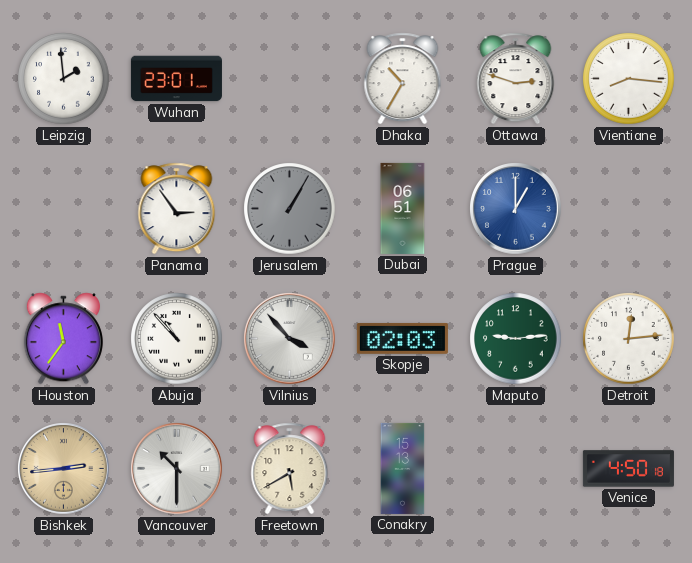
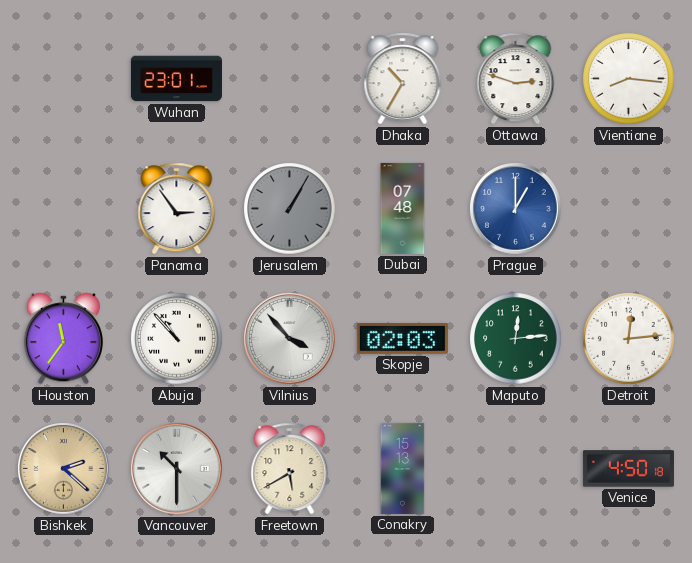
Leipzig: 1:59 -> none
Dubai: 06:51 -> 07:48
Maputo: 9:14 -> 12:14
Bishkek: 2:44 -> 2:22
